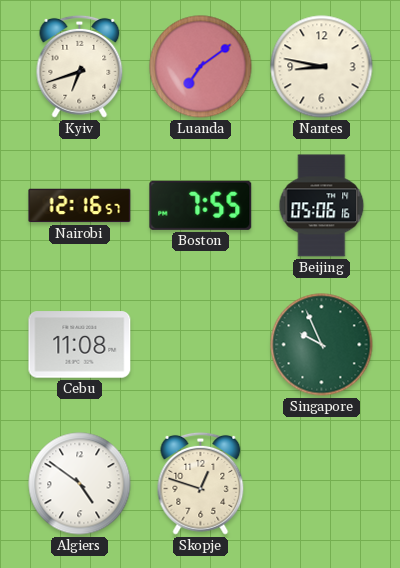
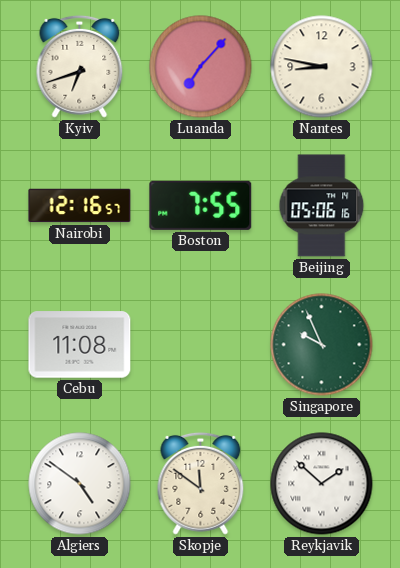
Luanda: 7:09 -> 7:07
Skopje: 12:48 -> 11:51
Reykjavik: none -> 1:52
